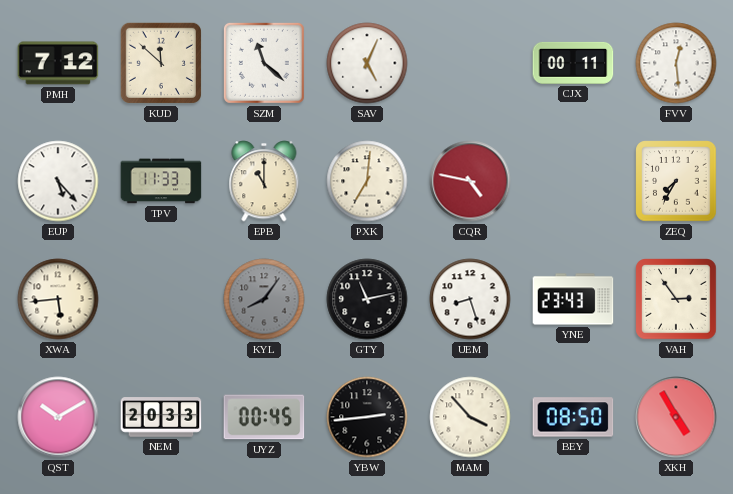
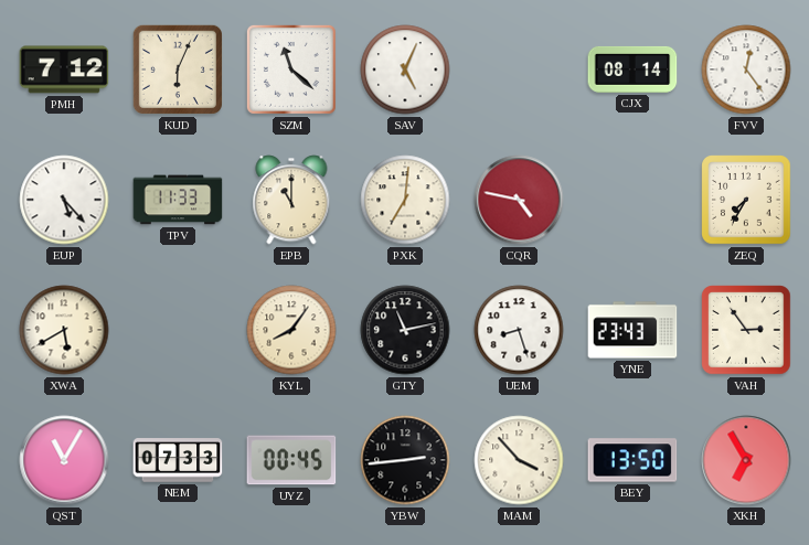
KUD: 11:52 -> 6:04
CJX: 00:11 -> 08:14
FVV: 12:29 -> 12:24
XWA: 5:44 -> 5:40
KYL dial: grey -> cream
QST: 10:10 -> 11:05
NEM: 20:33 -> 07:33
BEY: 08:50 -> 13:50
XKH: 4:55 -> 6:55
